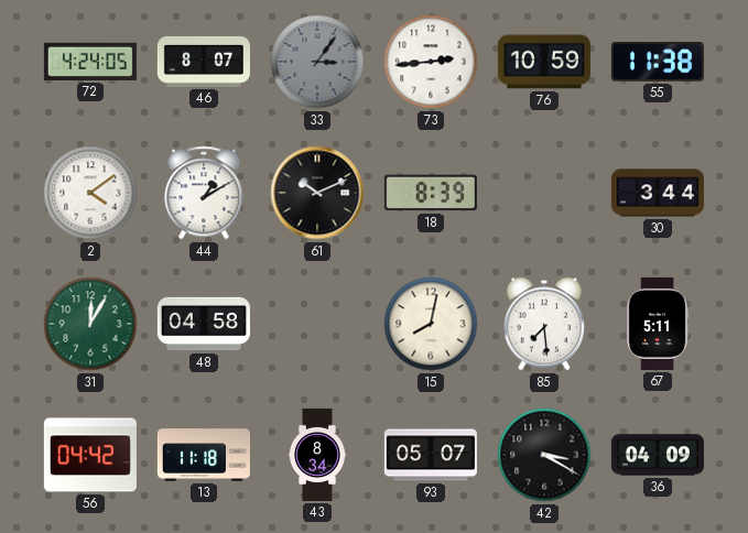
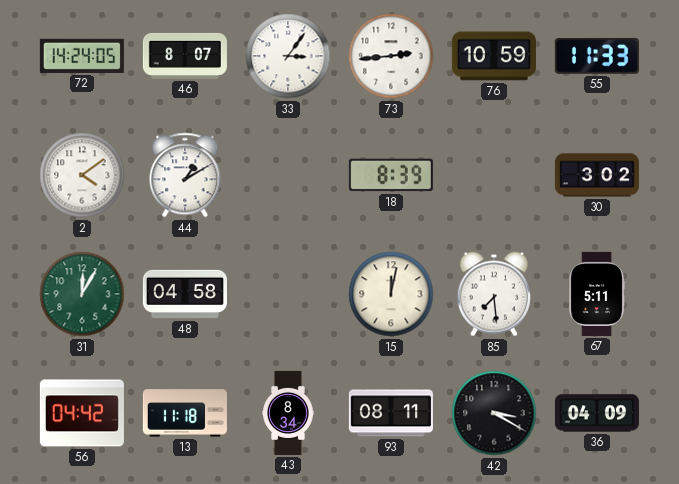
72: 4:24 -> 14:24
33 dial: grey -> white
55: 11:38 -> 11:33
61: 10:11 -> none
30: 3:44 -> 3:02
15: 8:02 -> 12:02
93: 05:07 -> 08:11
